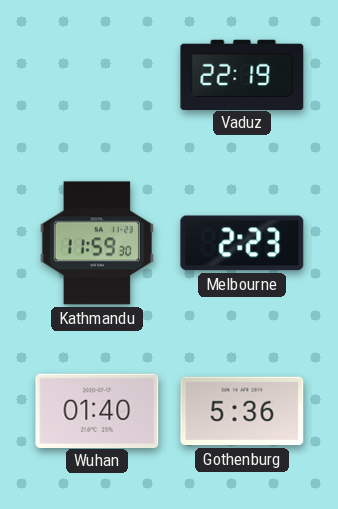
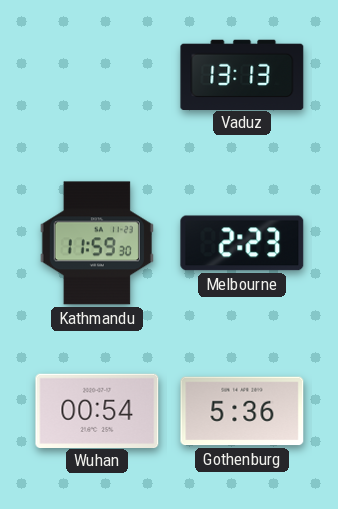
Vaduz: 22:19 -> 13:13
Wuhan: 01:40 -> 00:54
